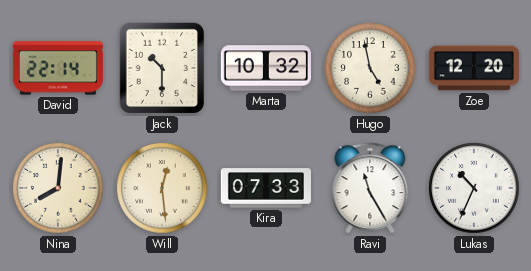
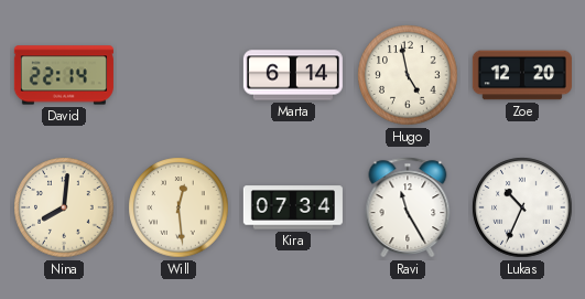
Jack: 10:30 -> none
Marta: 10:32 -> 6:14
Kira: 07:33 -> 07:34
